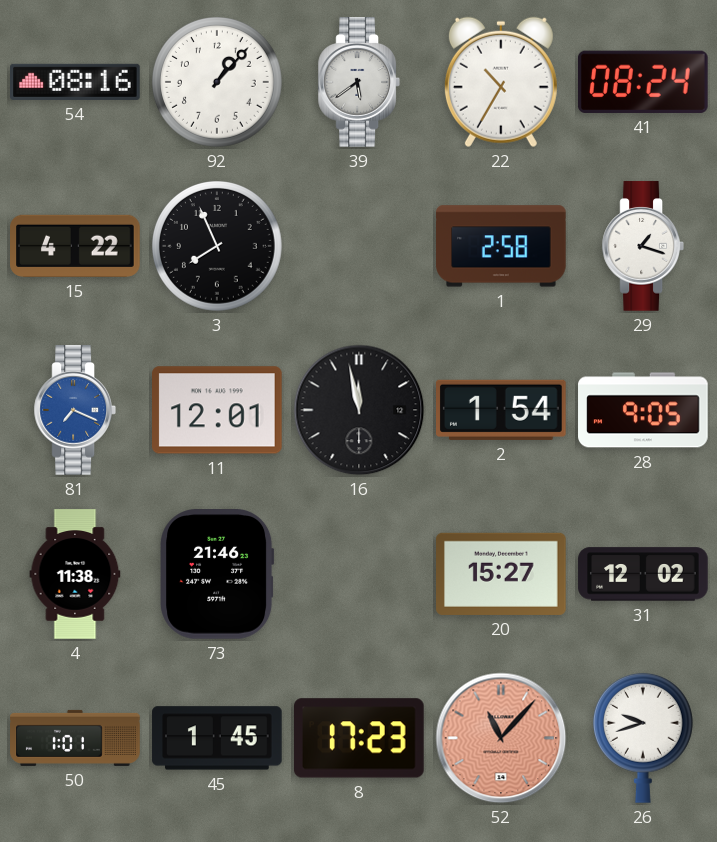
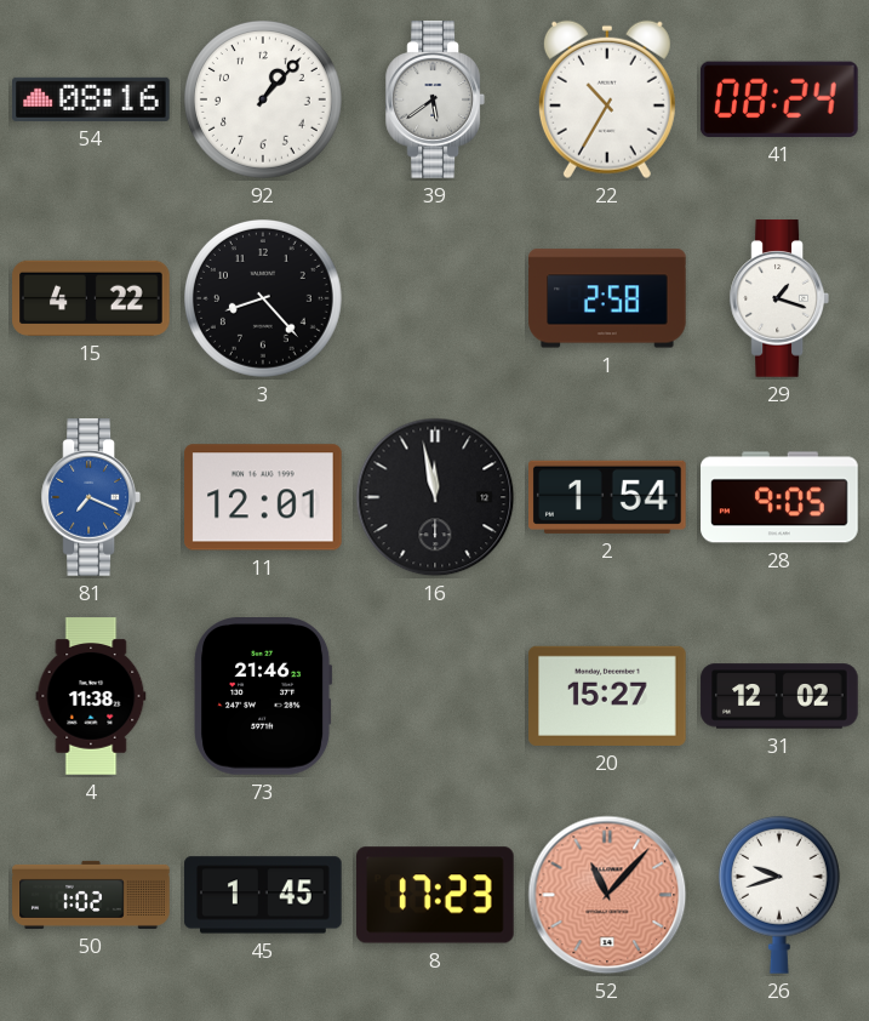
3: 7:56 -> 8:23
50: 1:01 -> 1:02
